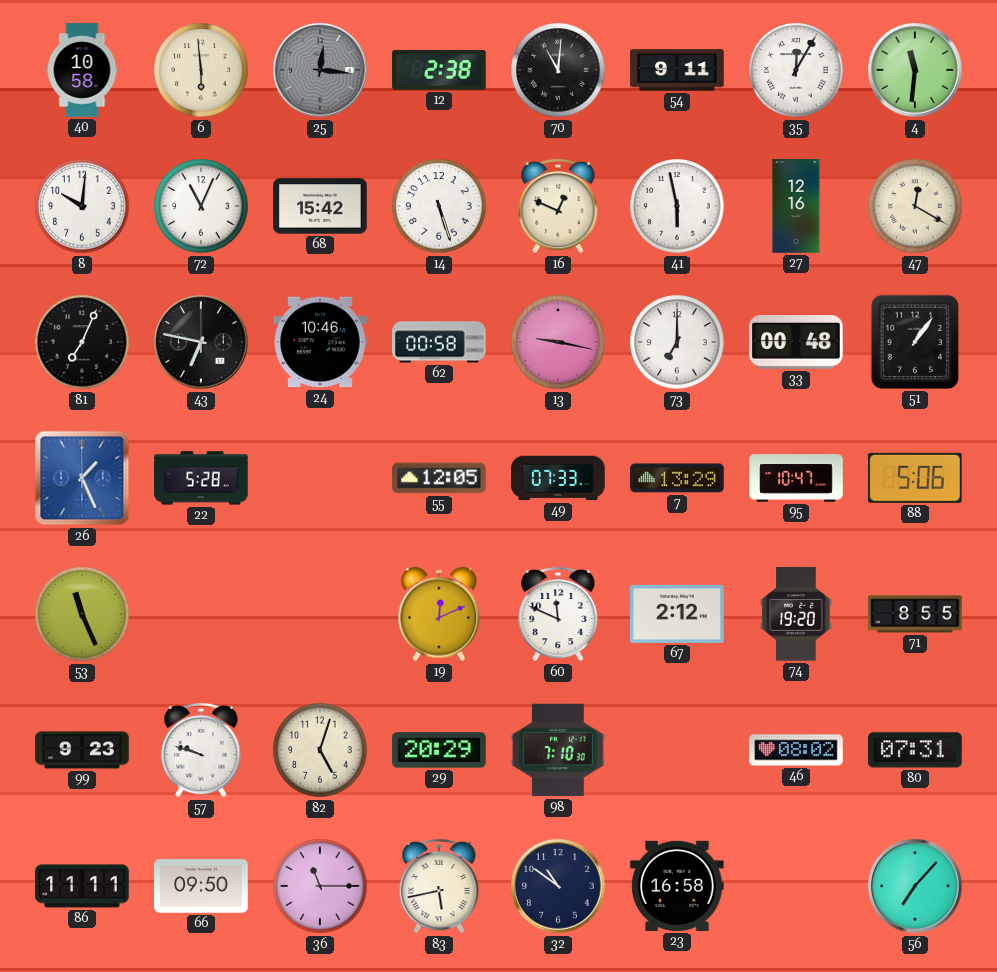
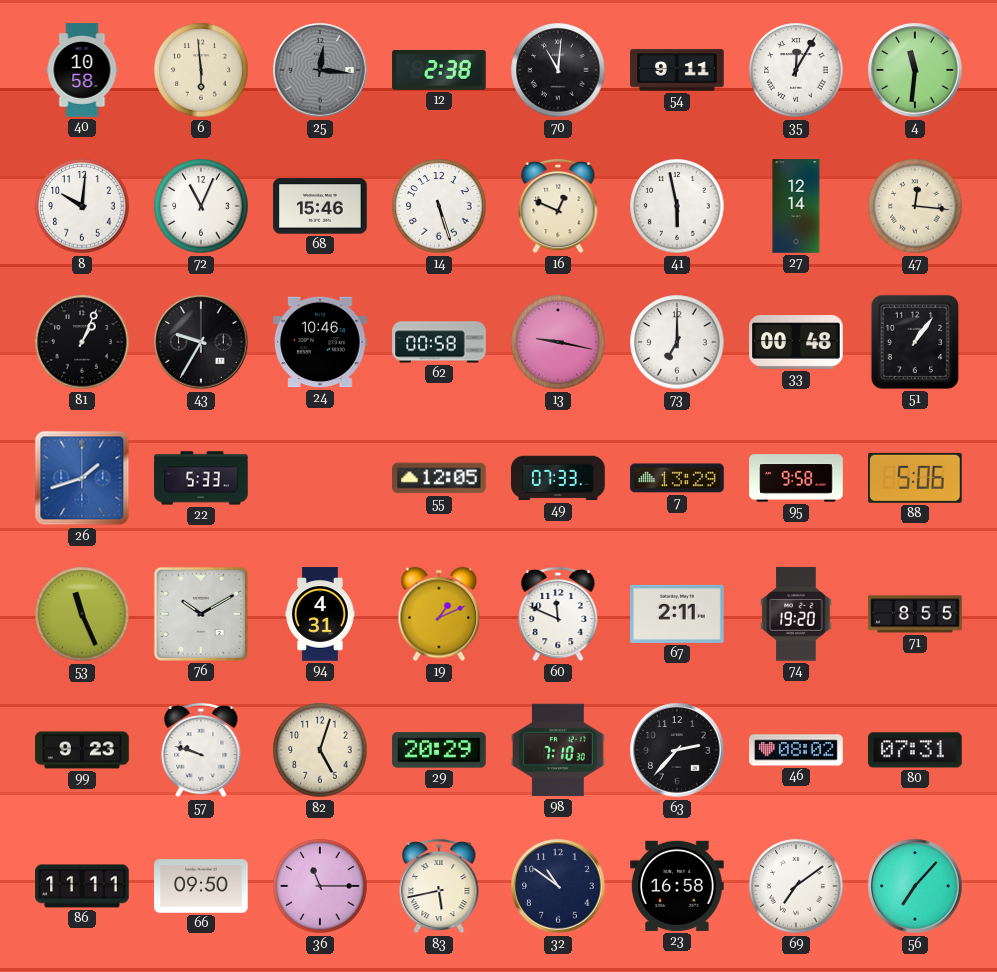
68: 15:42 -> 15:46
27: 12:16 -> 12:14
47: 12:20 -> 12:16
81: 7:04 -> 1:04
43: 6:47 -> 9:35
26: 1:26 -> 1:42
22: 5:28 -> 5:33
95: 10:47 -> 9:58
76: none -> 10:10
94: none -> 4:31
19: 12:11 -> 1:11
67: 2:12 -> 2:11
63: none -> 2:37
69: none -> 7:09
